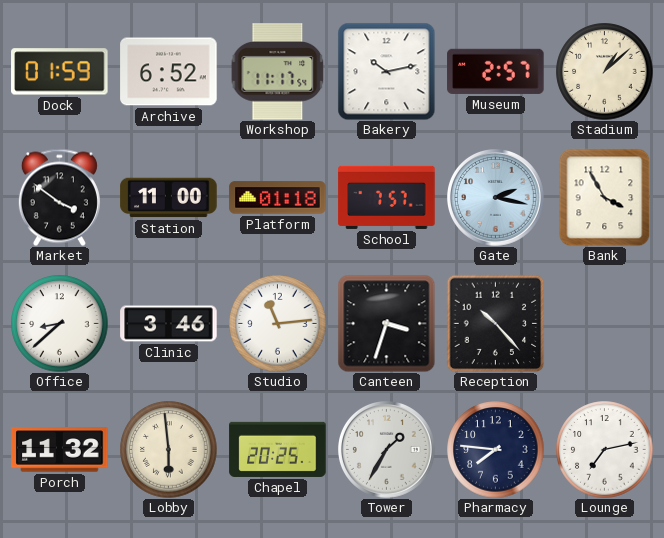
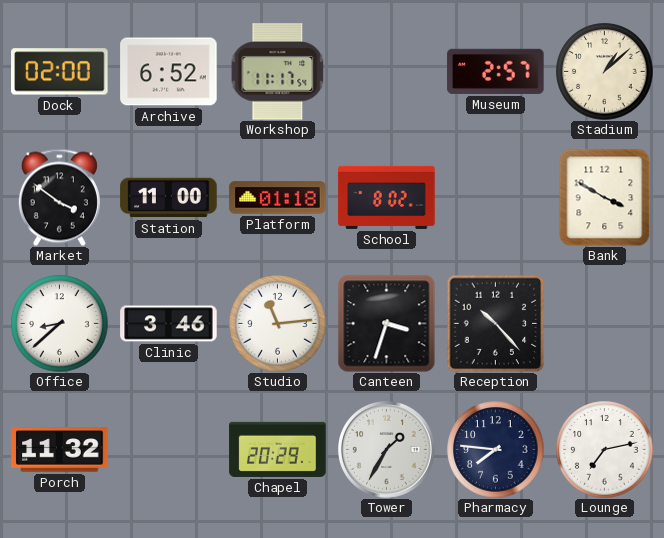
Dock: 01:59 -> 02:00
Bakery: 10:13 -> none
School: 7:57 -> 8:02
Gate: 2:17 -> none
Bank: 3:55 -> 3:50
Lobby: 5:59 -> none
Chapel: 20:25 -> 20:29
